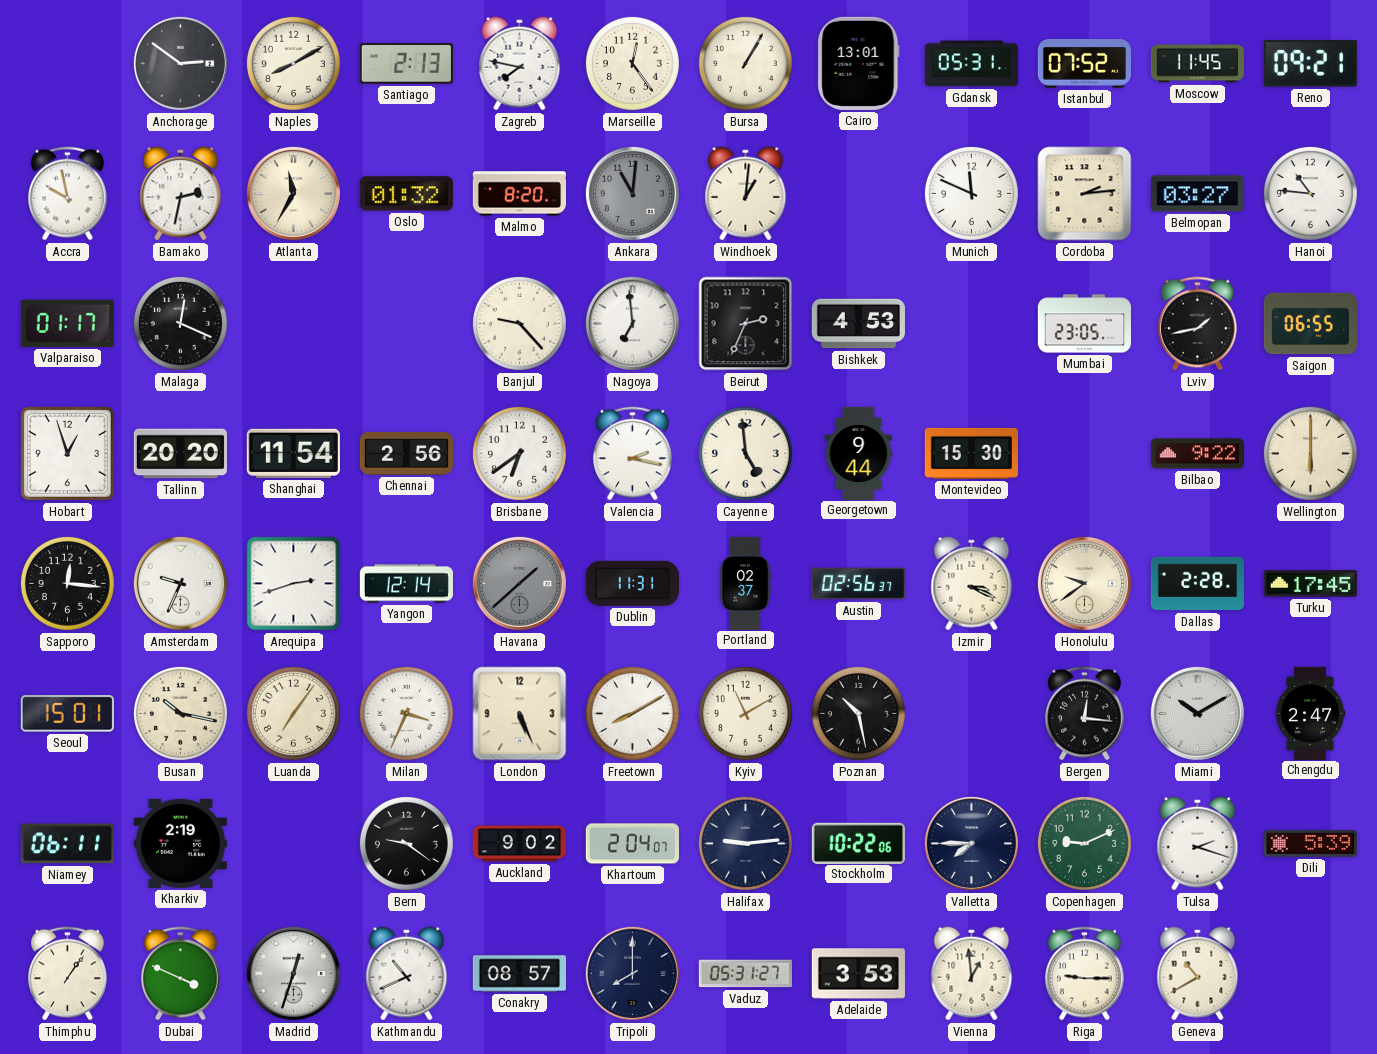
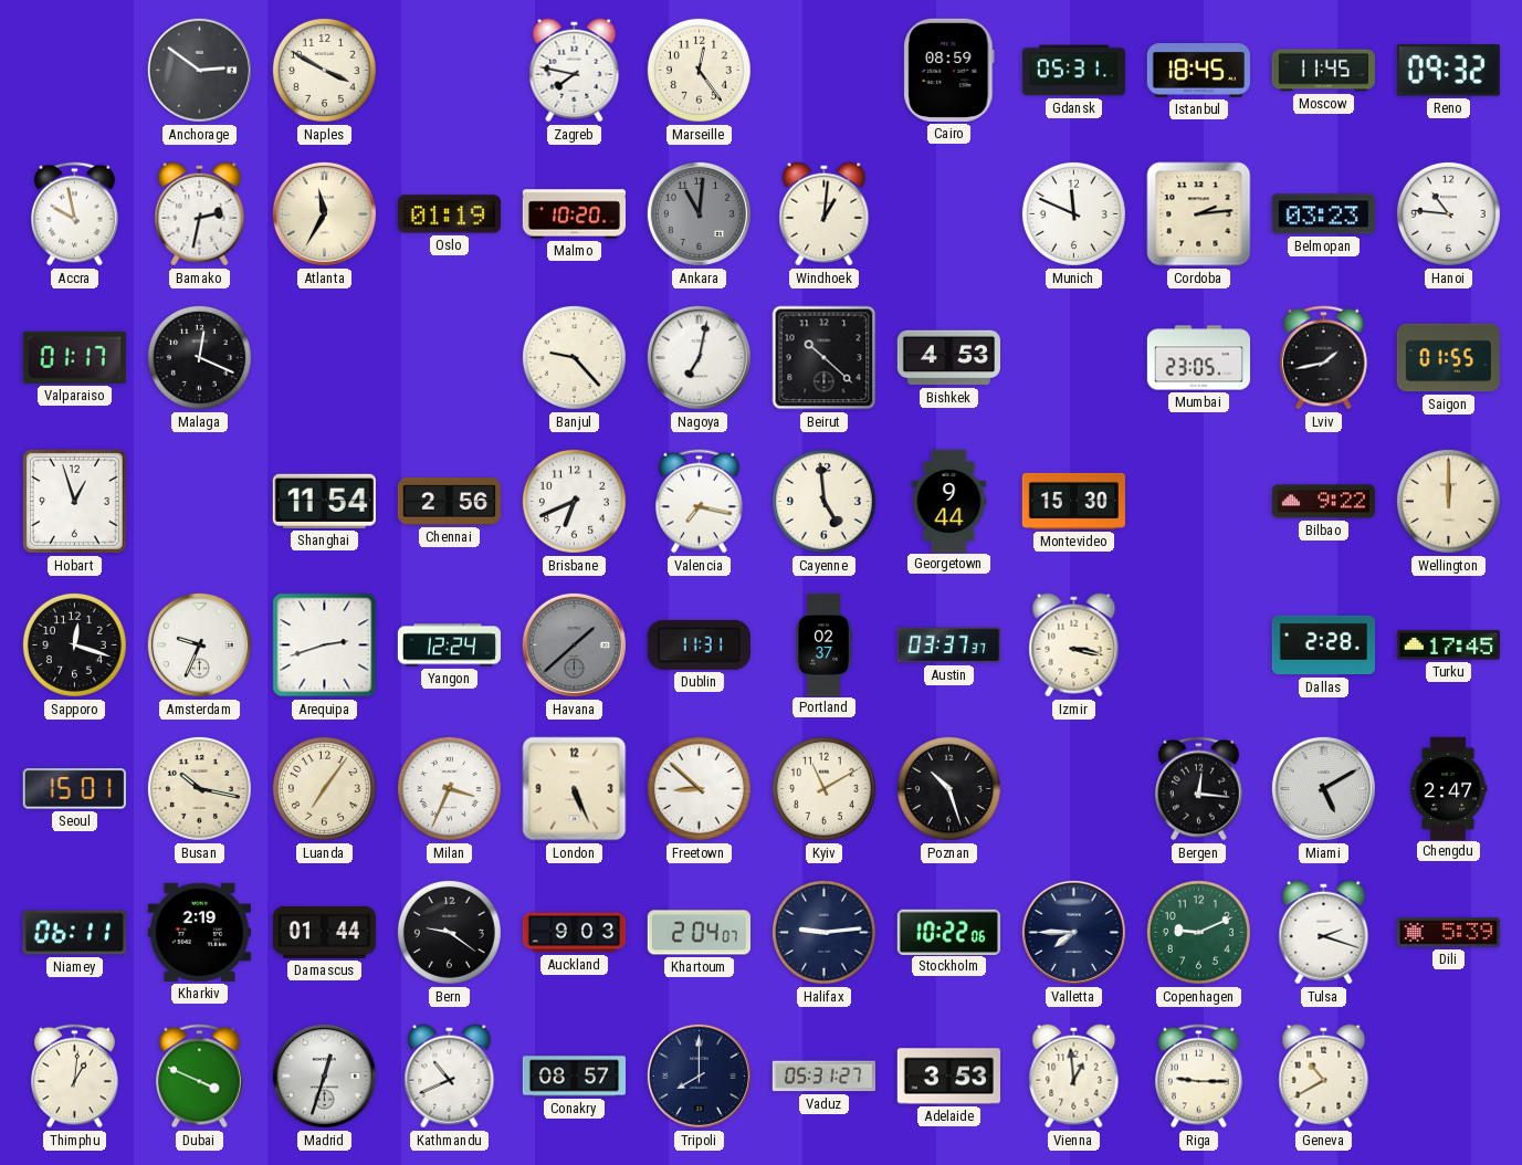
Naples: 8:10 -> 3:50
Santiago: 2:13 -> none
Bursa: 1:05 -> none
Cairo: 13:01 -> 08:59
Istanbul: 07:52 -> 18:45
Reno: 09:21 -> 09:32
Oslo: 01:32 -> 01:19
Malmo: 8:20 -> 10:20
Belmopan: 03:27 -> 03:23
Nagoya: 6:59 -> 7:02
Beirut: 2:34 -> 10:22
Saigon: 06:55 -> 01:55
Tallinn: 20:20 -> none
Brisbane: 6:39 -> 6:41
Valencia: 2:17 -> 7:17
Wellington: 6:00 -> 12:00
Sapporo: 12:16 -> 12:18
Yangon: 12:14 -> 12:24
Austin: 02:56 -> 03:37
Izmir: 3:19 -> 3:17
Honolulu: 9:39 -> none
Freetown: 8:10 -> 8:52
Poznan: 10:28 -> 10:27
Miami: 10:10 -> 5:10
Damascus: none -> 01:44
Auckland: 9:02 -> 9:03
Thimphu: 1:06 -> 1:01
